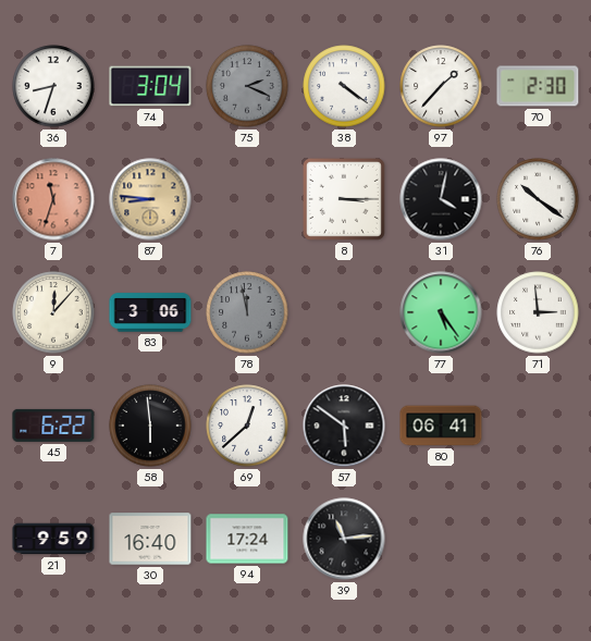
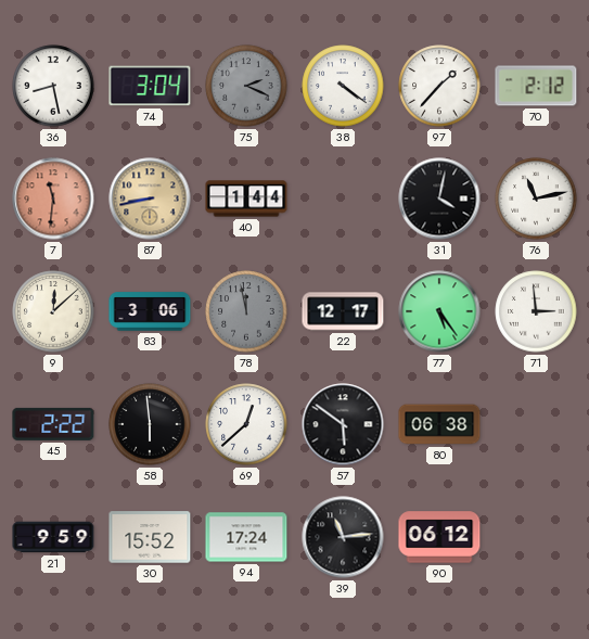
36: 8:33 -> 8:28
70: 2:30 -> 2:12
7: 11:33 -> 11:31
87: 8:46 -> 8:43
40: none -> 1:44
8: 3:15 -> none
76: 10:21 -> 11:13
9: 12:07 -> 12:08
22: none -> 12:17
45: 6:22 -> 2:22
80: 06:41 -> 06:38
30: 16:40 -> 15:52
90: none -> 06:12
